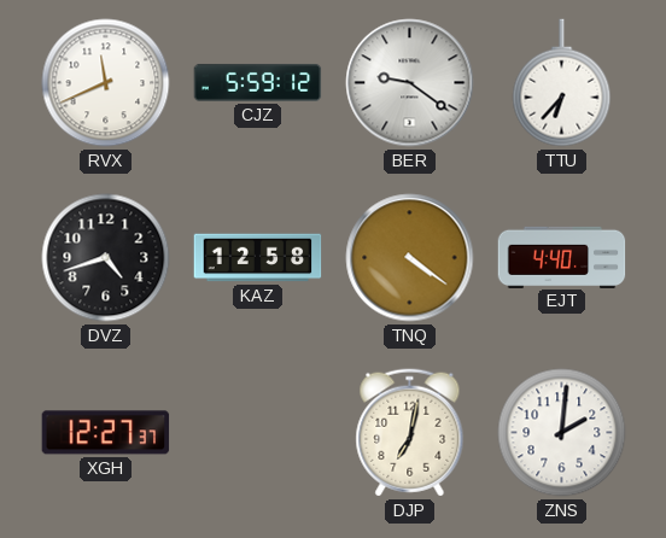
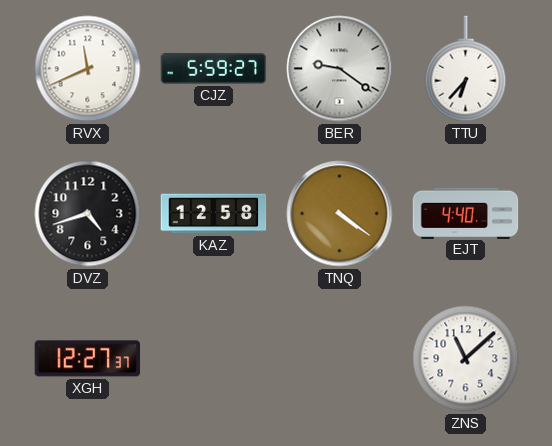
CJZ: 5:59:12 -> 5:59:27
DJP: 7:02 -> none
ZNS: 2:01 -> 11:08
